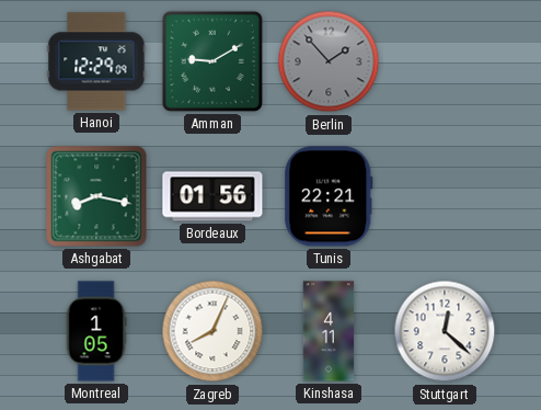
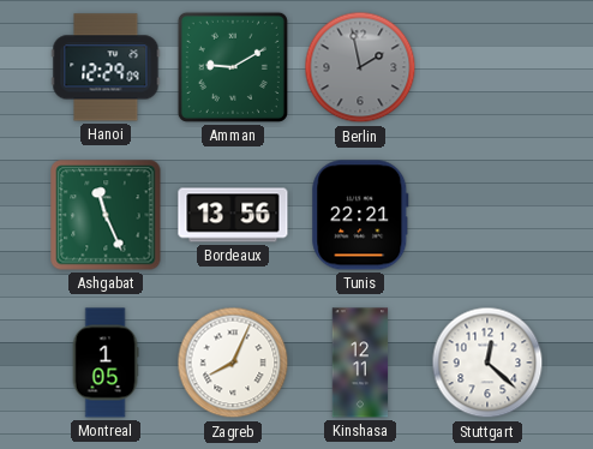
Berlin: 1:53 -> 1:58
Ashgabat: 8:17 -> 11:26
Bordeaux: 01:56 -> 13:56
Kinshasa: 4:11 -> 12:11
